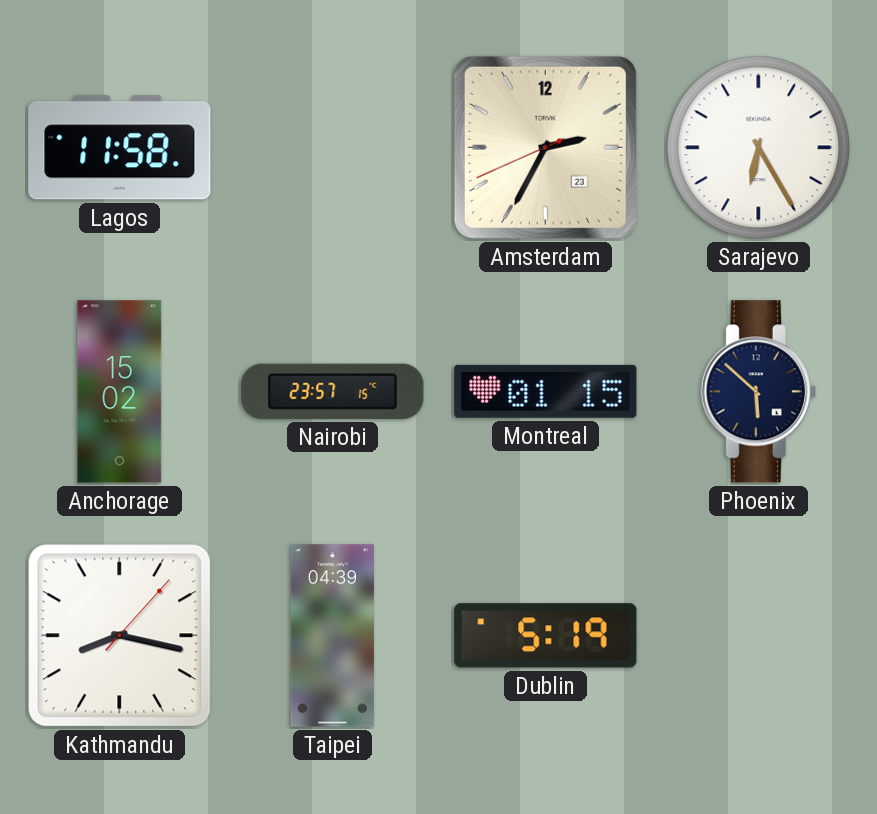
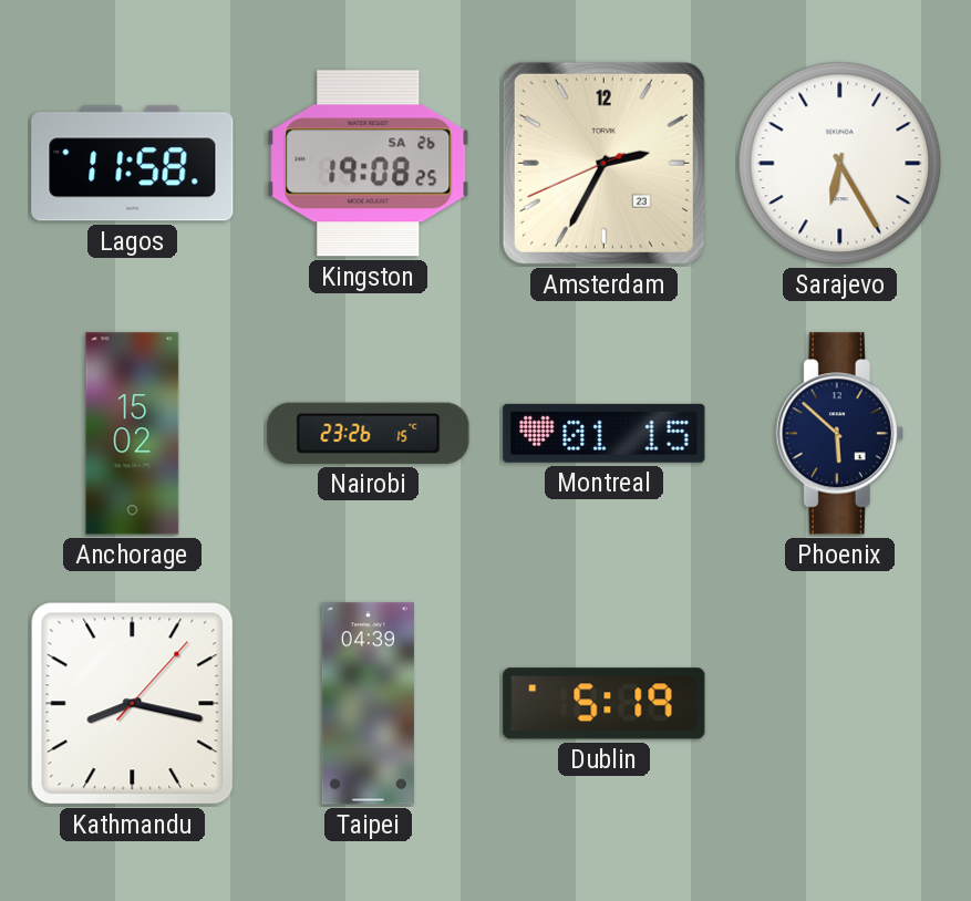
Kingston: none -> 19:08
Nairobi: 23:57 -> 23:26
